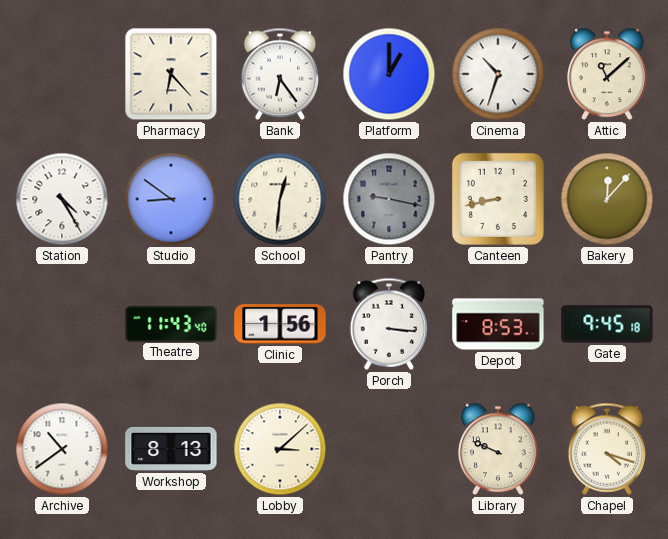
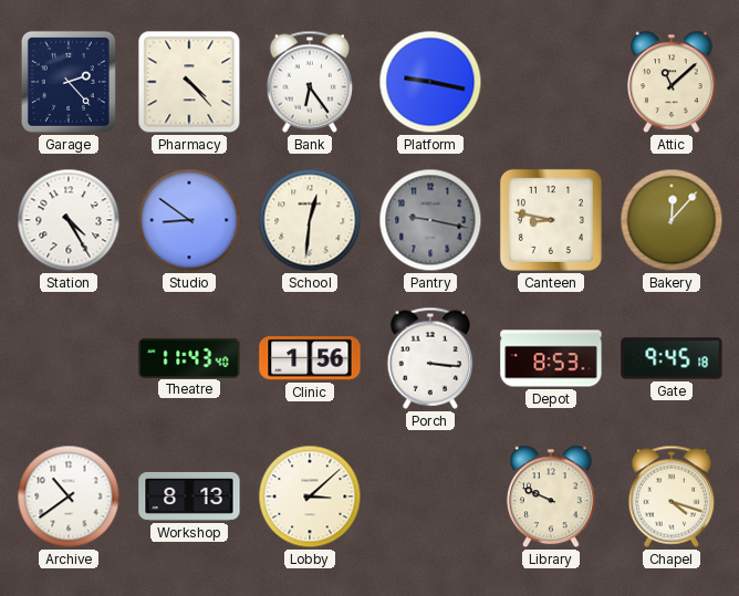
Garage: none -> 2:23
Pharmacy: 6:23 -> 4:23
Platform: 1:00 -> 9:17
Cinema: 10:33 -> none
Canteen: 8:43 -> 8:47
